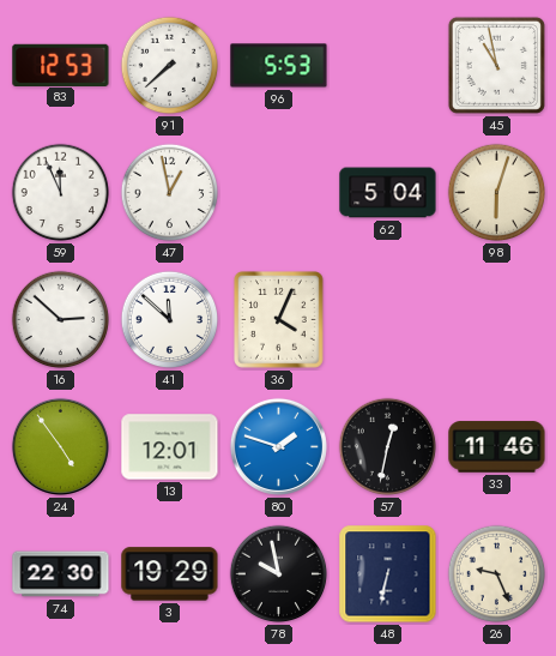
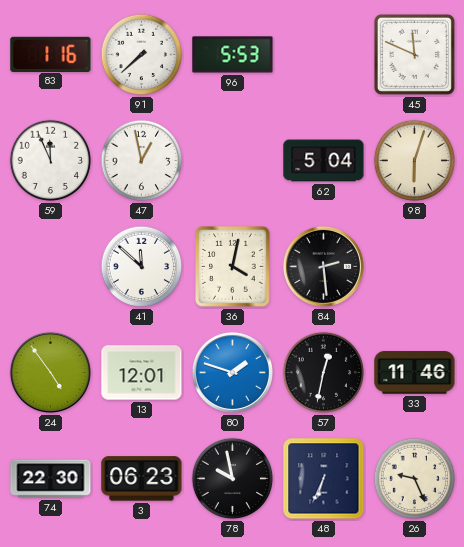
83: 12:53 -> 1:16
45: 10:58 -> 11:49
16: 2:52 -> none
36: 4:04 -> 4:02
84: none -> 2:29
3: 19:29 -> 06:23
48: 6:32 -> 6:34
